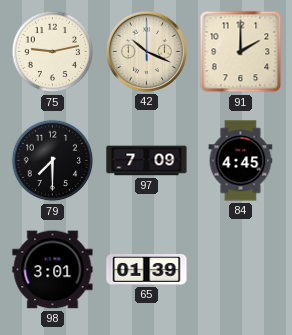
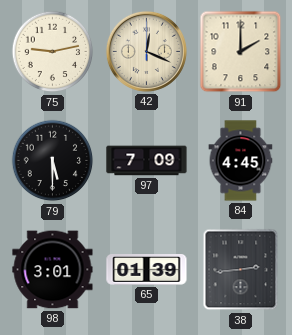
42: 10:19 -> 12:19
79: 7:30 -> 5:30
38: none -> 2:44
